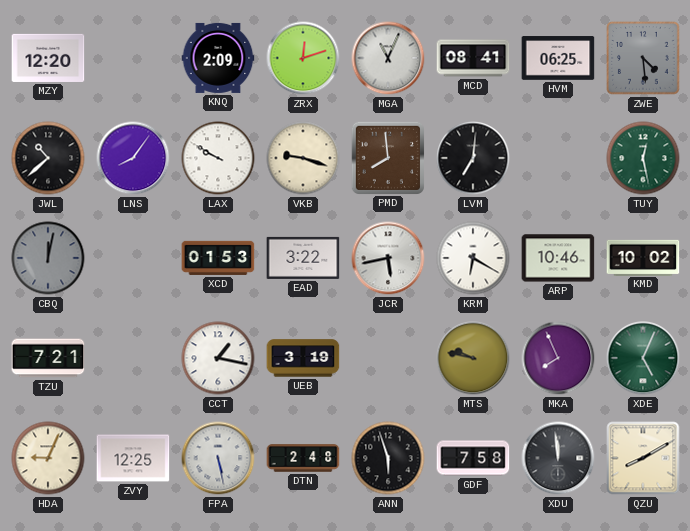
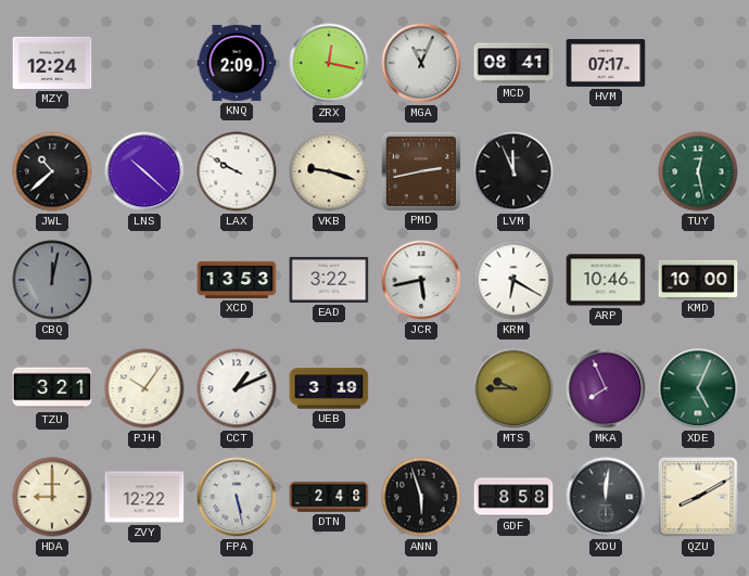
MZY: 12:20 -> 12:24
ZRX: 12:12 -> 12:17
HVM: 06:25 -> 07:17
ZWE: 4:29 -> none
LNS: 8:06 -> 10:22
PMD: 7:59 -> 2:43
LVM: 7:01 -> 11:56
XCD: 01:53 -> 13:53
KMD: 10:02 -> 10:00
TZU: 7:21 -> 3:21
PJH: none -> 10:06
CCT: 1:17 -> 1:11
MTS: 9:47 -> 9:45
HDA: 9:04 -> 9:00
ZVY: 12:25 -> 12:22
GDF: 7:58 -> 8:58
XDU: 11:59 -> 12:01
